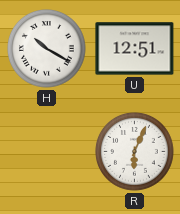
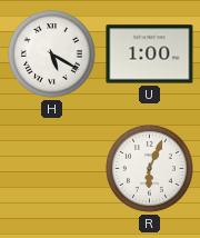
H: 10:20 -> 5:20
U: 12:51 -> 1:00
